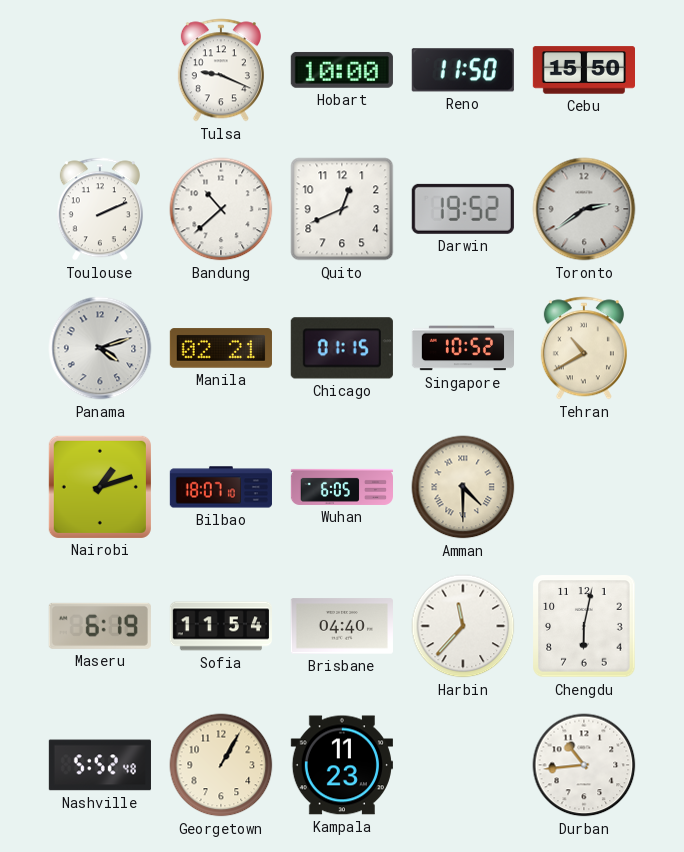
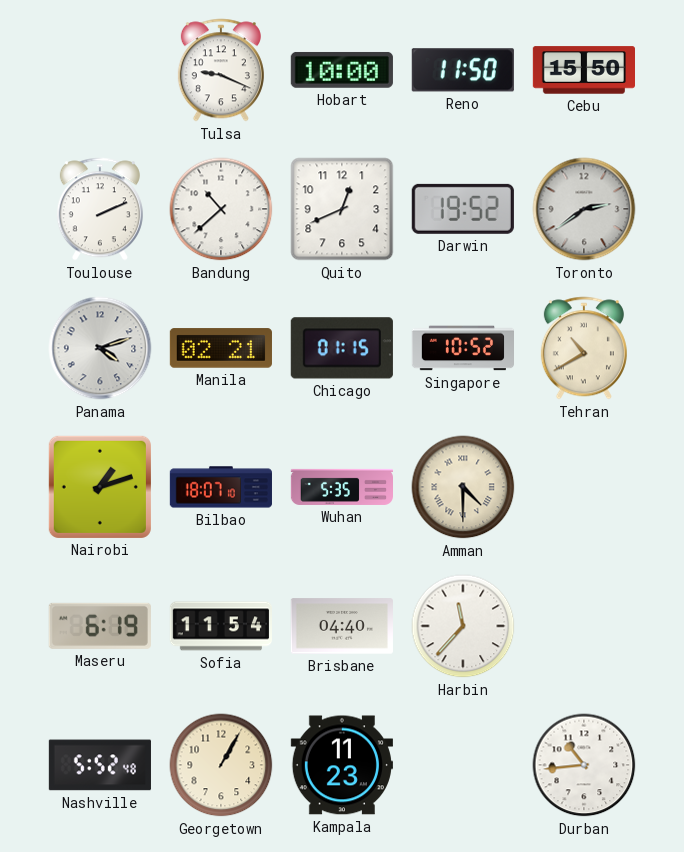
Wuhan: 6:05 -> 5:35
Chengdu: 6:02 -> none
